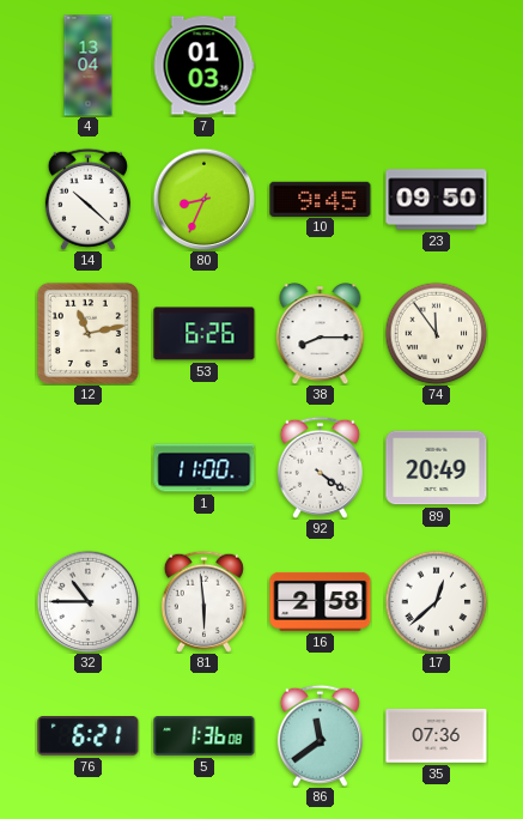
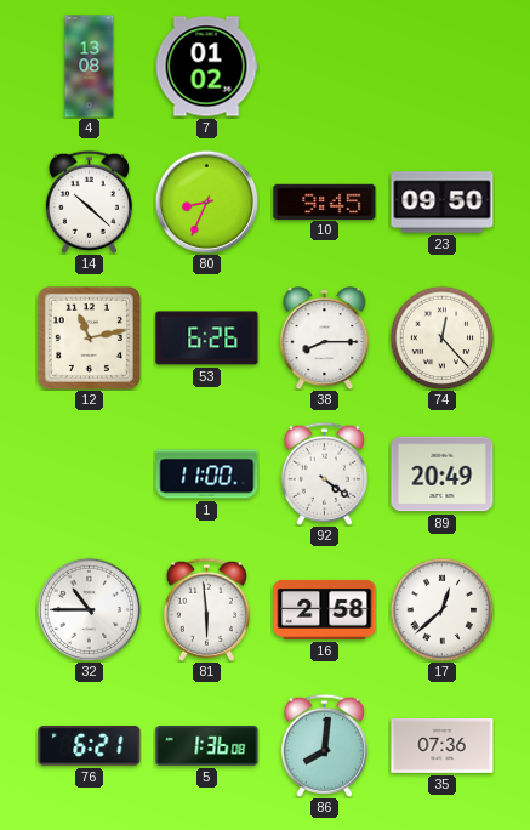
4: 13:04 -> 13:08
7: 01:03 -> 01:02
74: 11:54 -> 12:23
86: 11:39 -> 8:01
